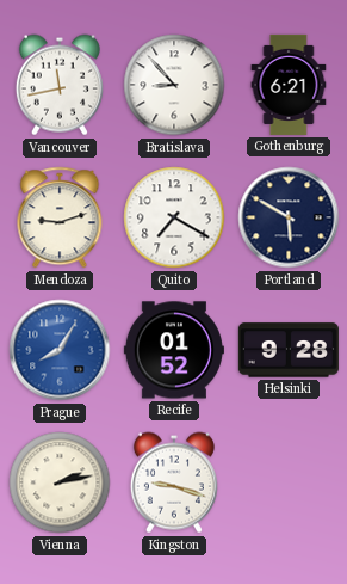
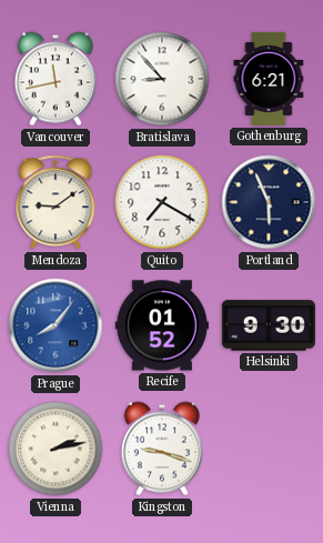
Mendoza: 9:12 -> 9:09
Portland: 5:50 -> 5:56
Prague: 8:05 -> 8:06
Helsinki: 9:28 -> 9:30
